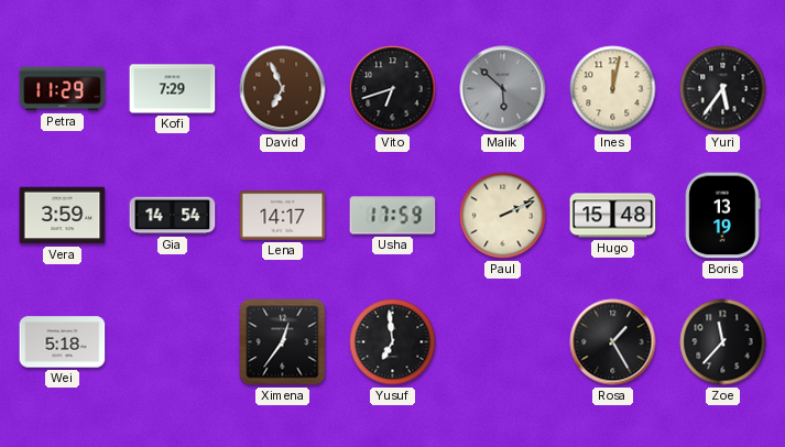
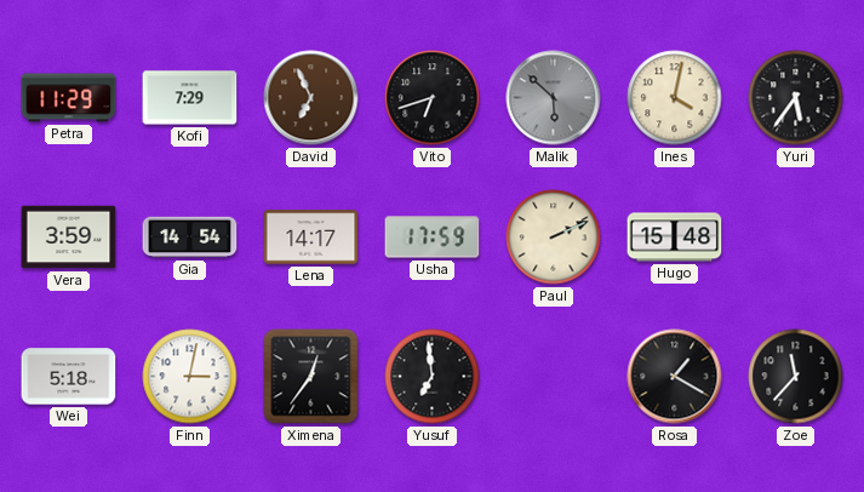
Ines: 12:02 -> 4:02
Boris: 13:19 -> none
Finn: none -> 3:02
Rosa: 1:25 -> 1:20
